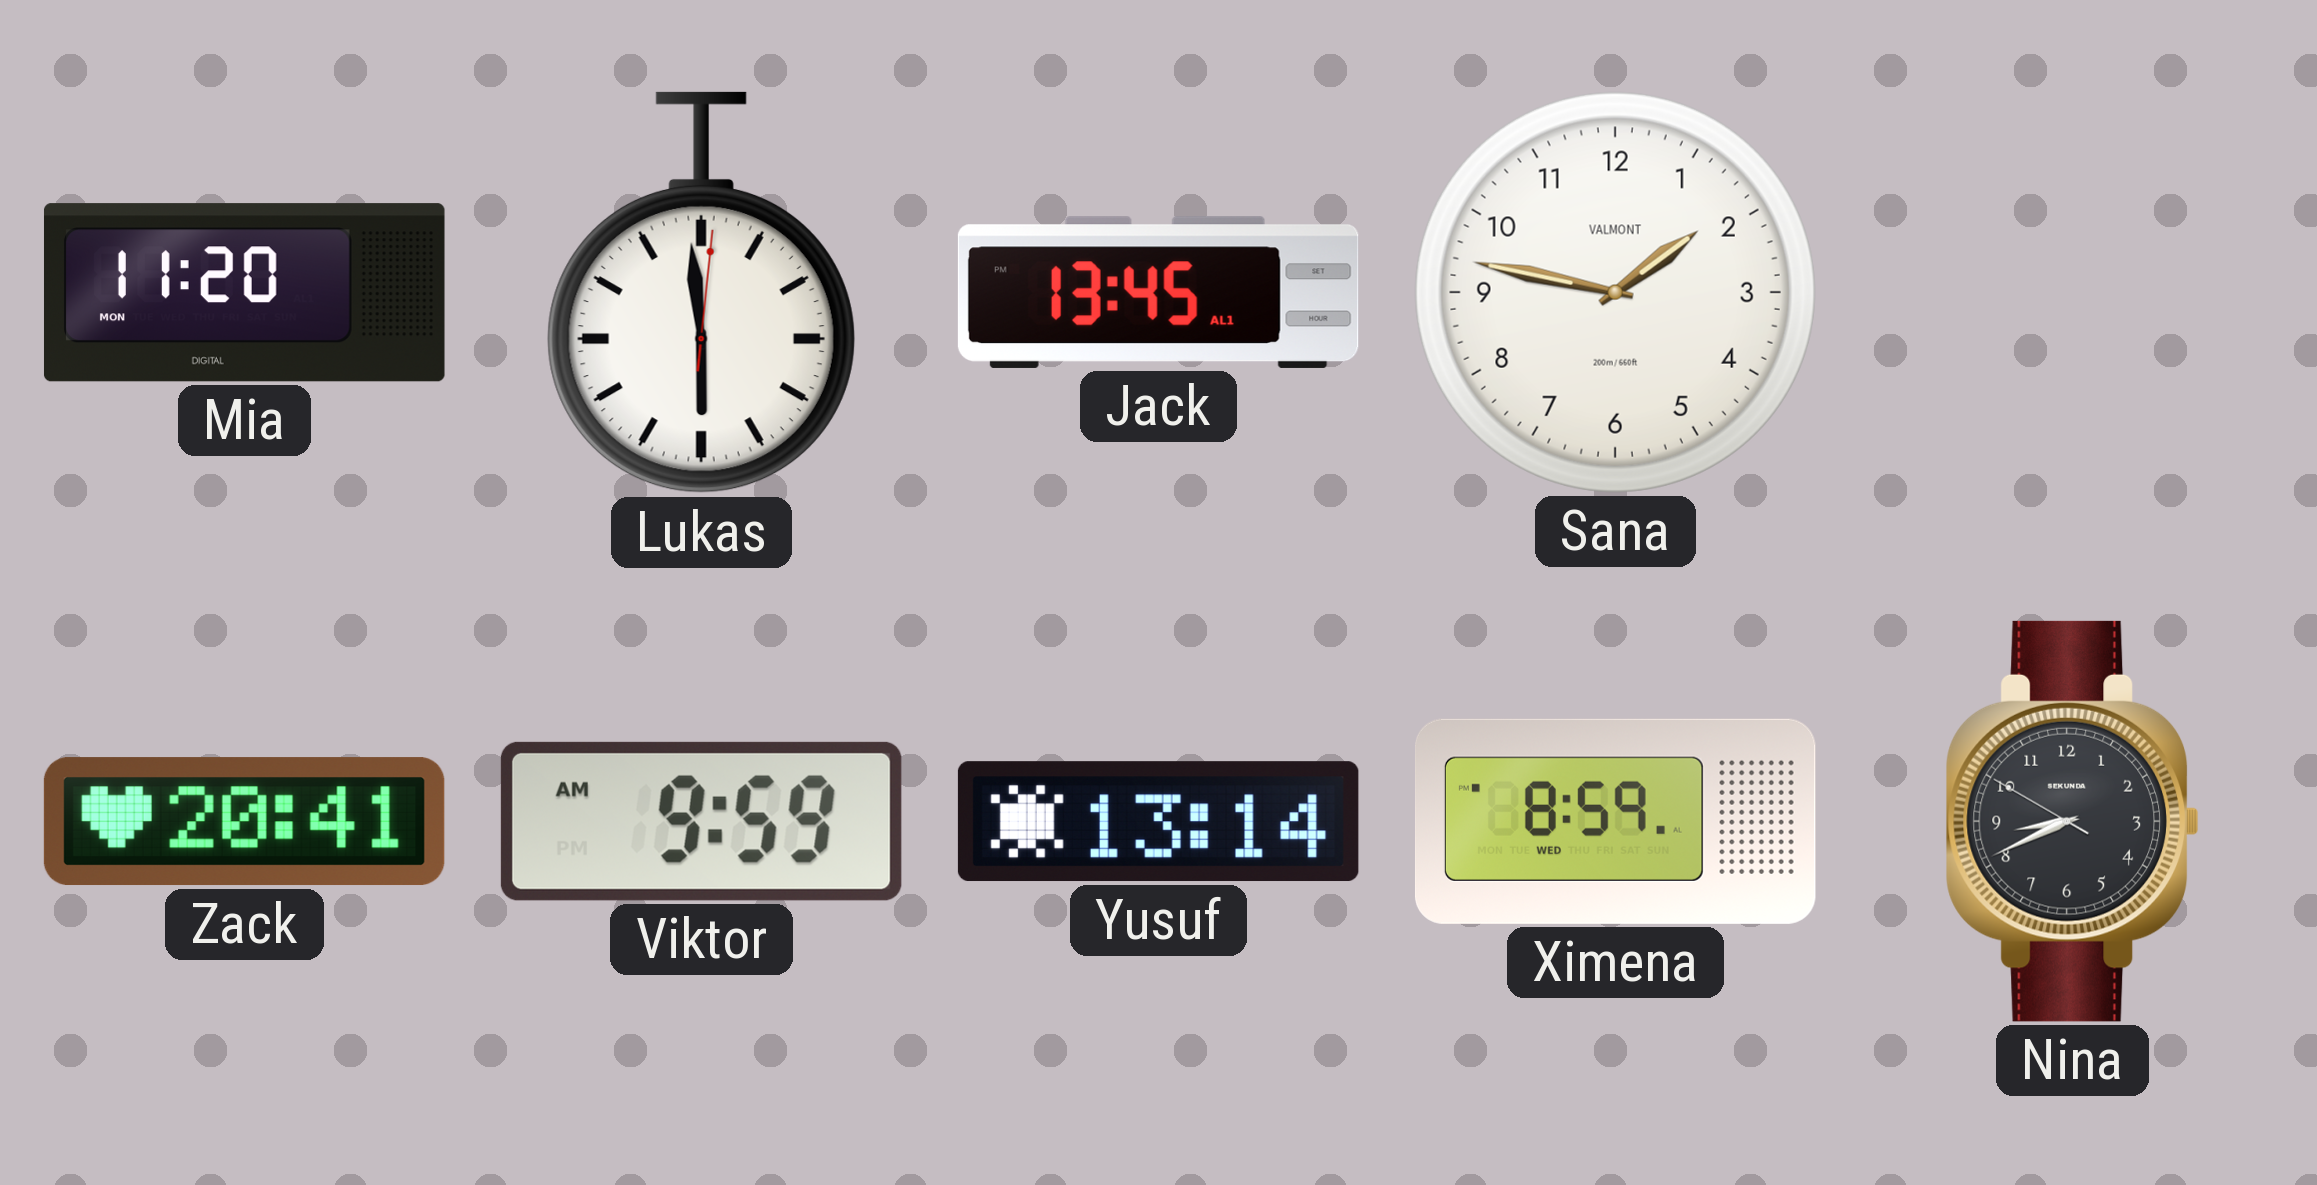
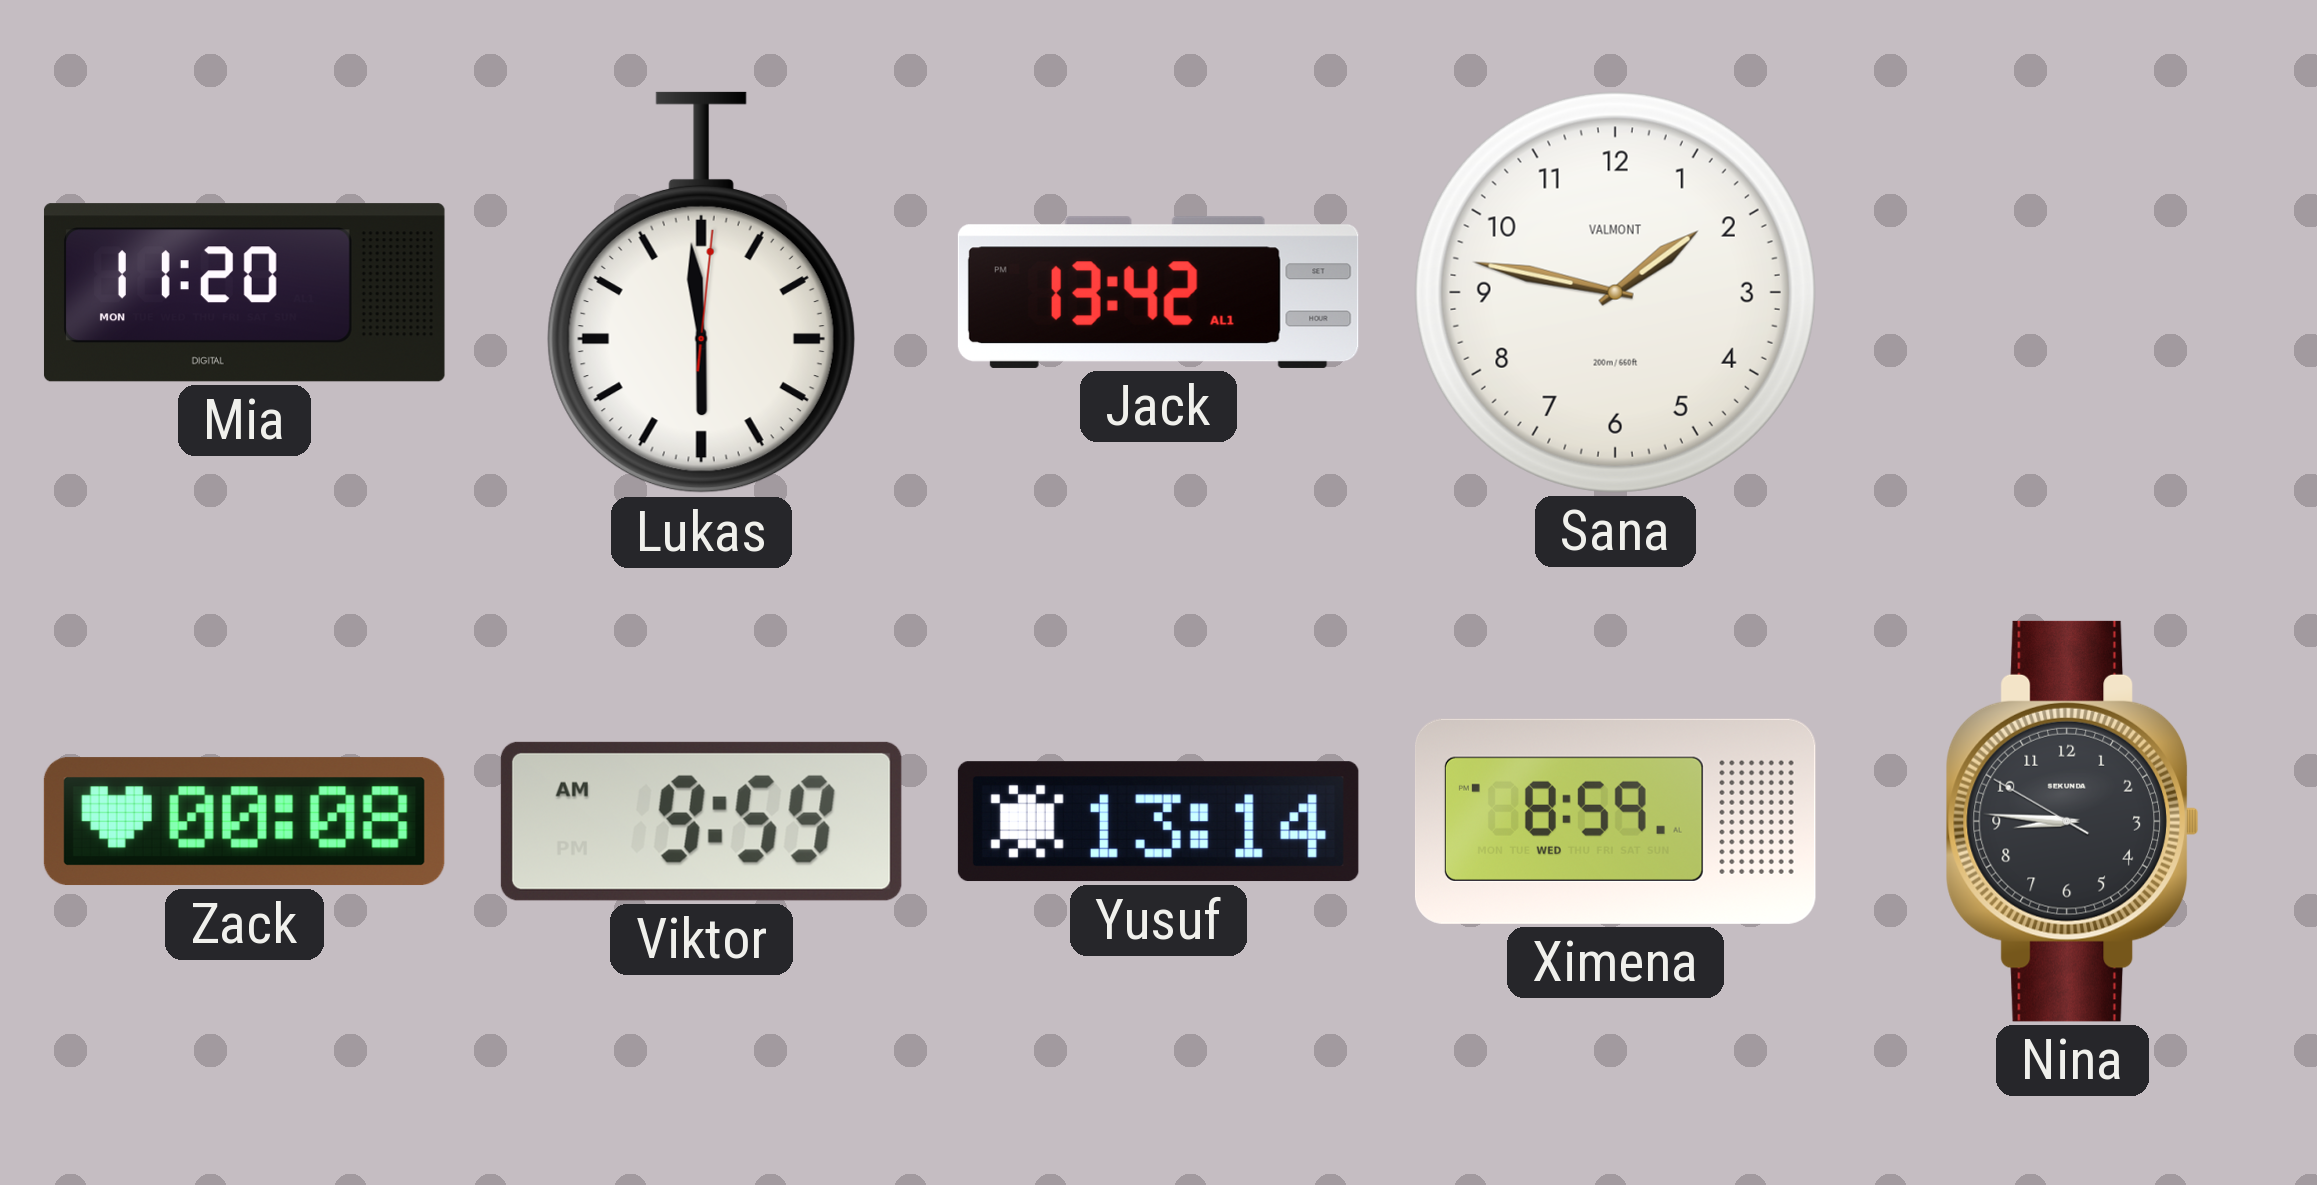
Jack: 13:45 -> 13:42
Zack: 20:41 -> 00:08
Nina: 8:40 -> 8:45
